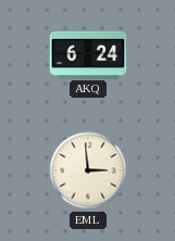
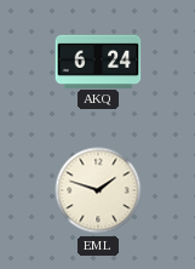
EML: 2:59 -> 1:48
